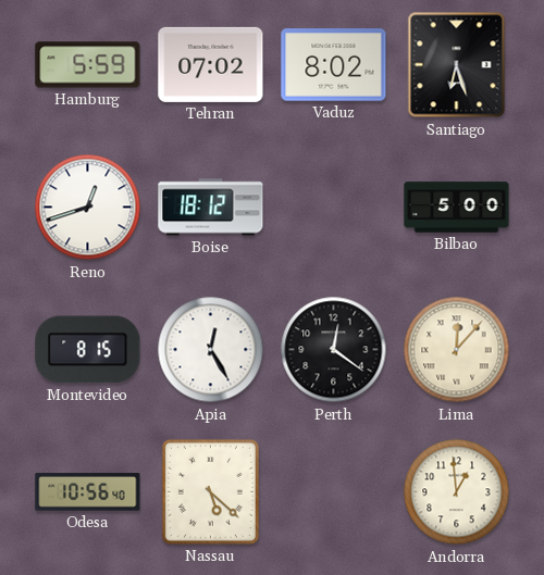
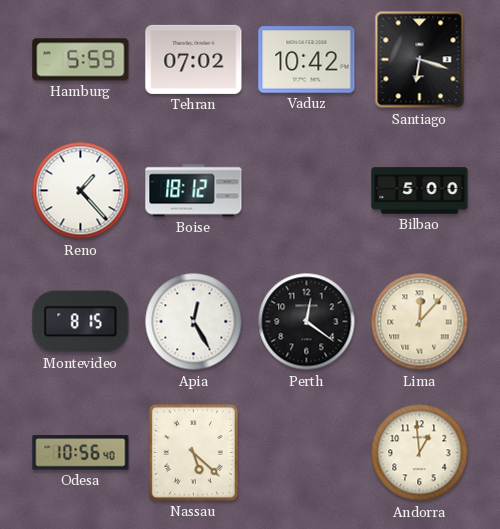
Vaduz: 8:02 -> 10:42
Santiago: 6:27 -> 6:18
Reno: 12:42 -> 1:23
